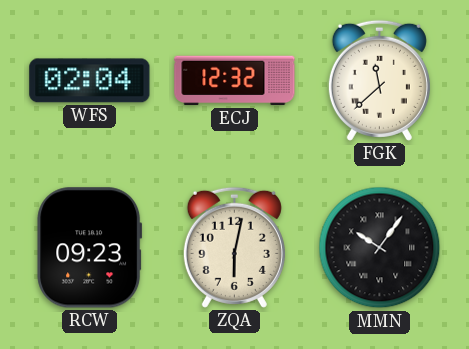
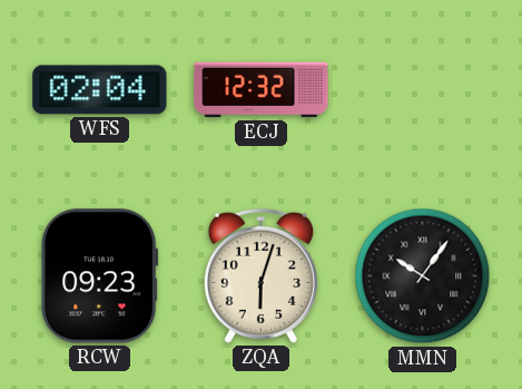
FGK: 11:38 -> none
ZQA: 6:02 -> 6:03
